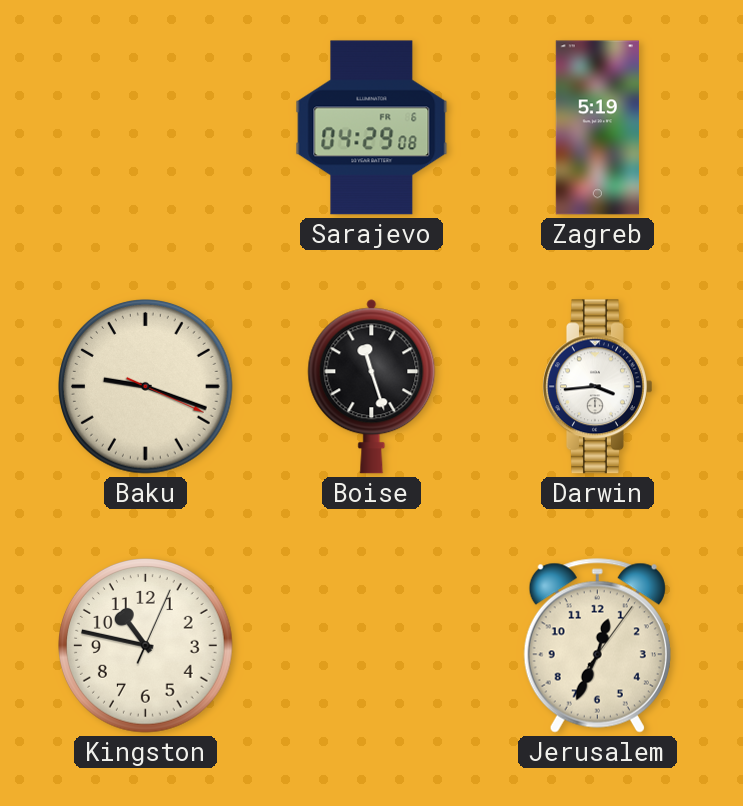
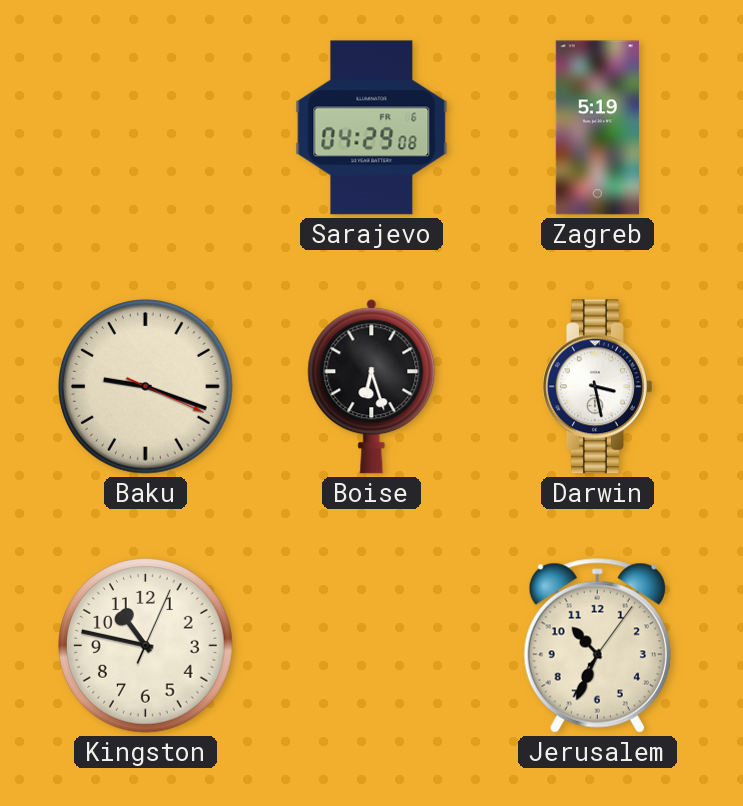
Boise: 11:27 -> 6:27
Darwin: 3:44 -> 3:28
Jerusalem: 12:34 -> 10:34
